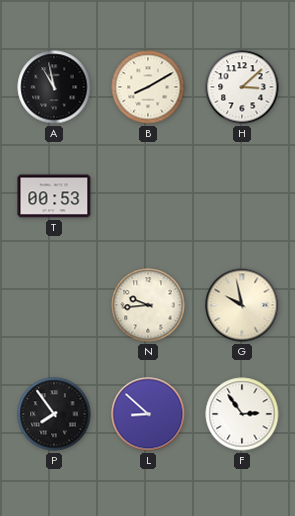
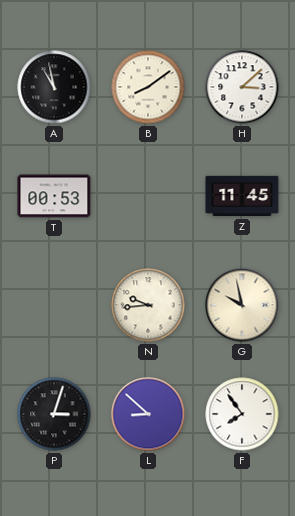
B: 8:10 -> 8:09
Z: none -> 11:45
P: 7:54 -> 3:03
F: 2:54 -> 7:54
